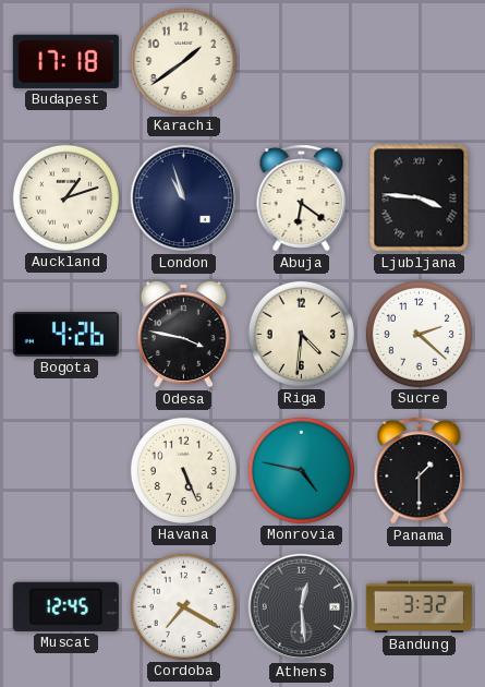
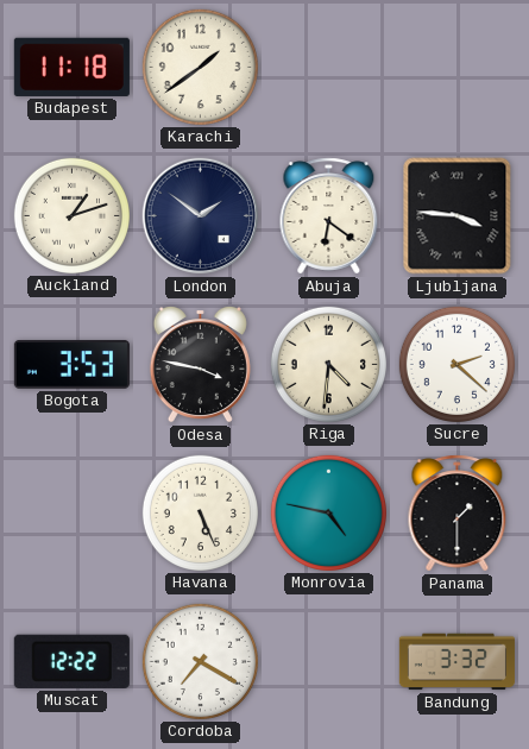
Budapest: 17:18 -> 11:18
London: 10:57 -> 1:51
Bogota: 4:26 -> 3:53
Muscat: 12:45 -> 12:22
Athens: 12:29 -> none
